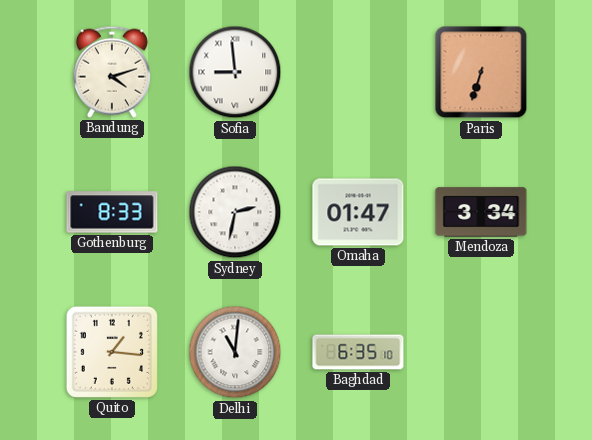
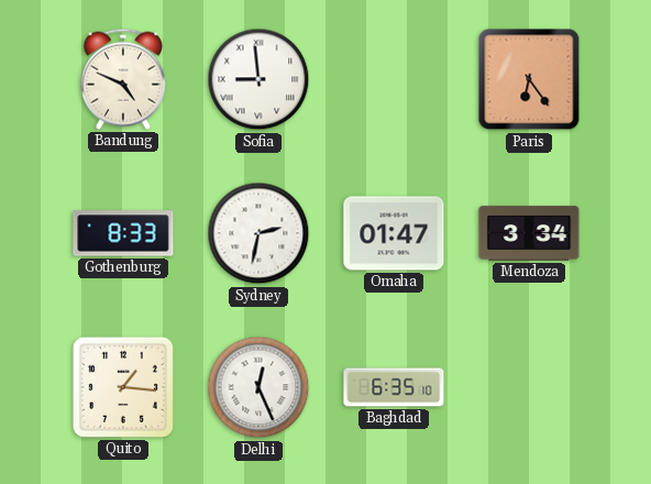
Bandung: 4:12 -> 4:49
Paris: 6:33 -> 6:24
Delhi: 11:01 -> 12:26
